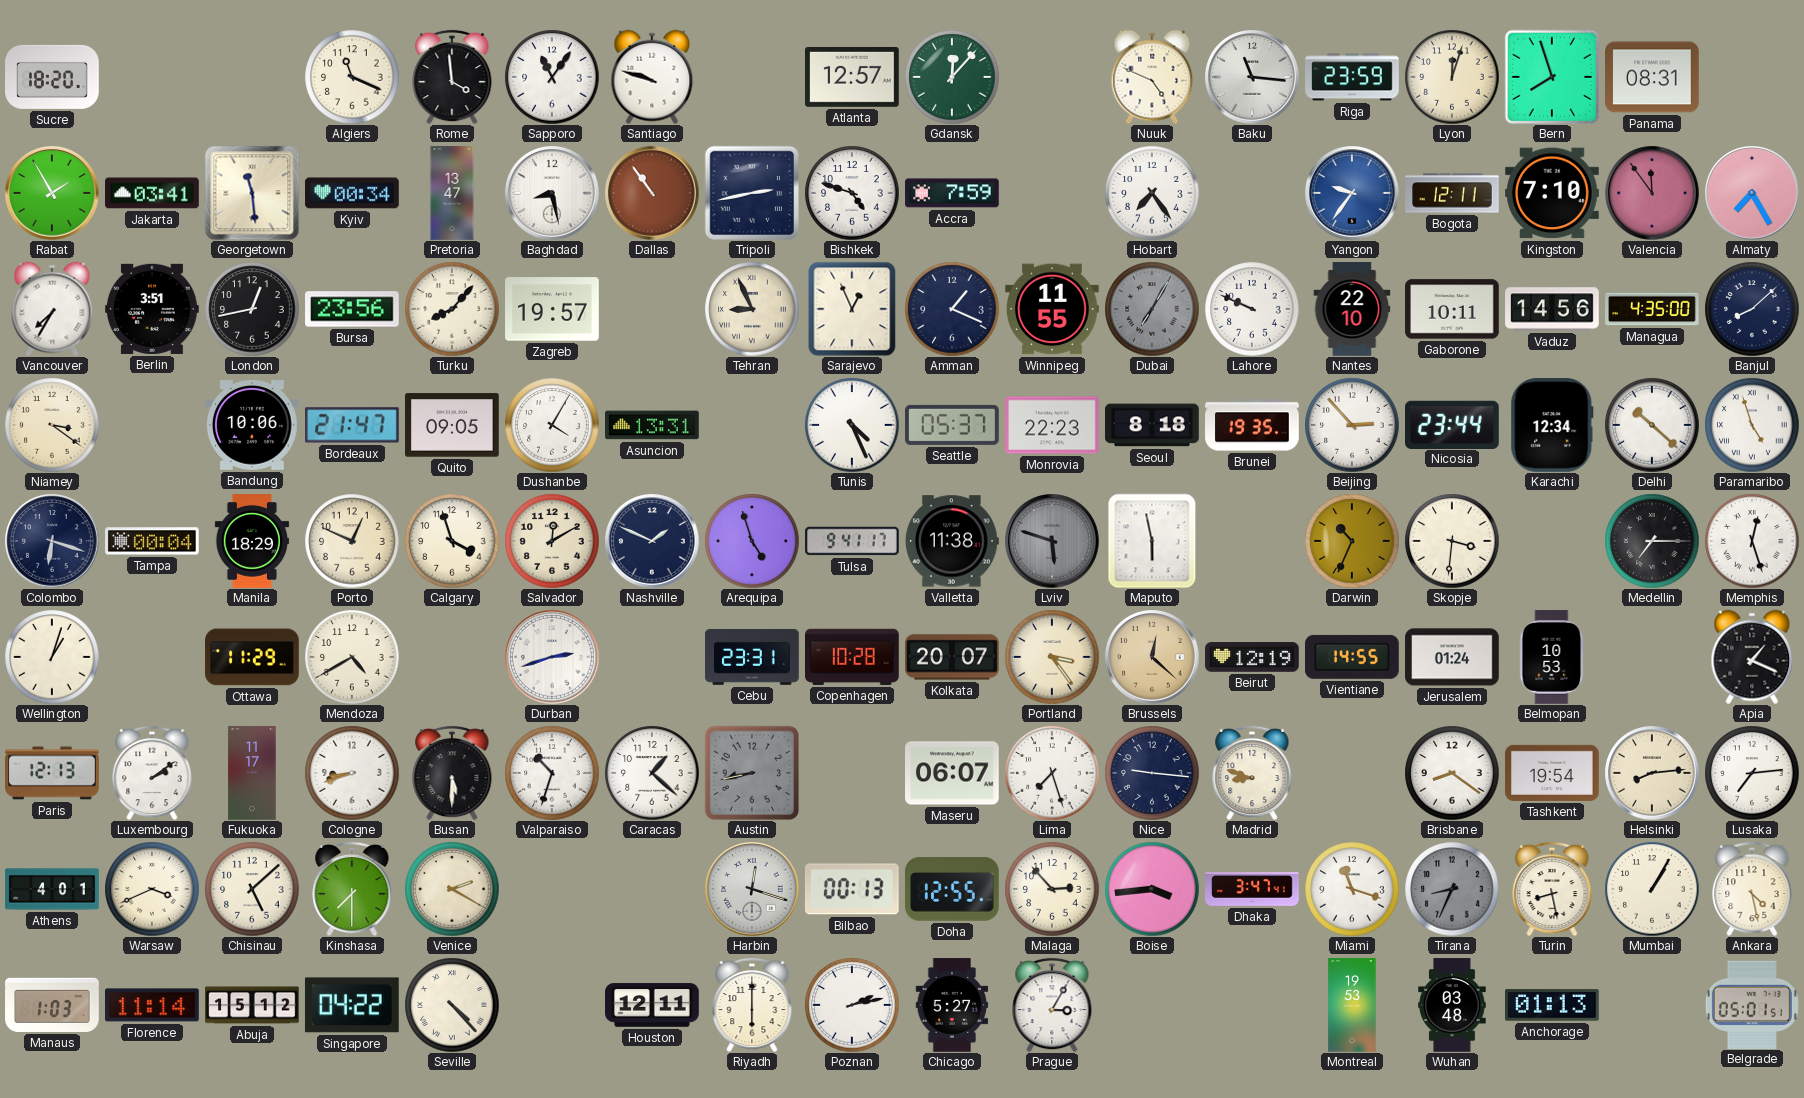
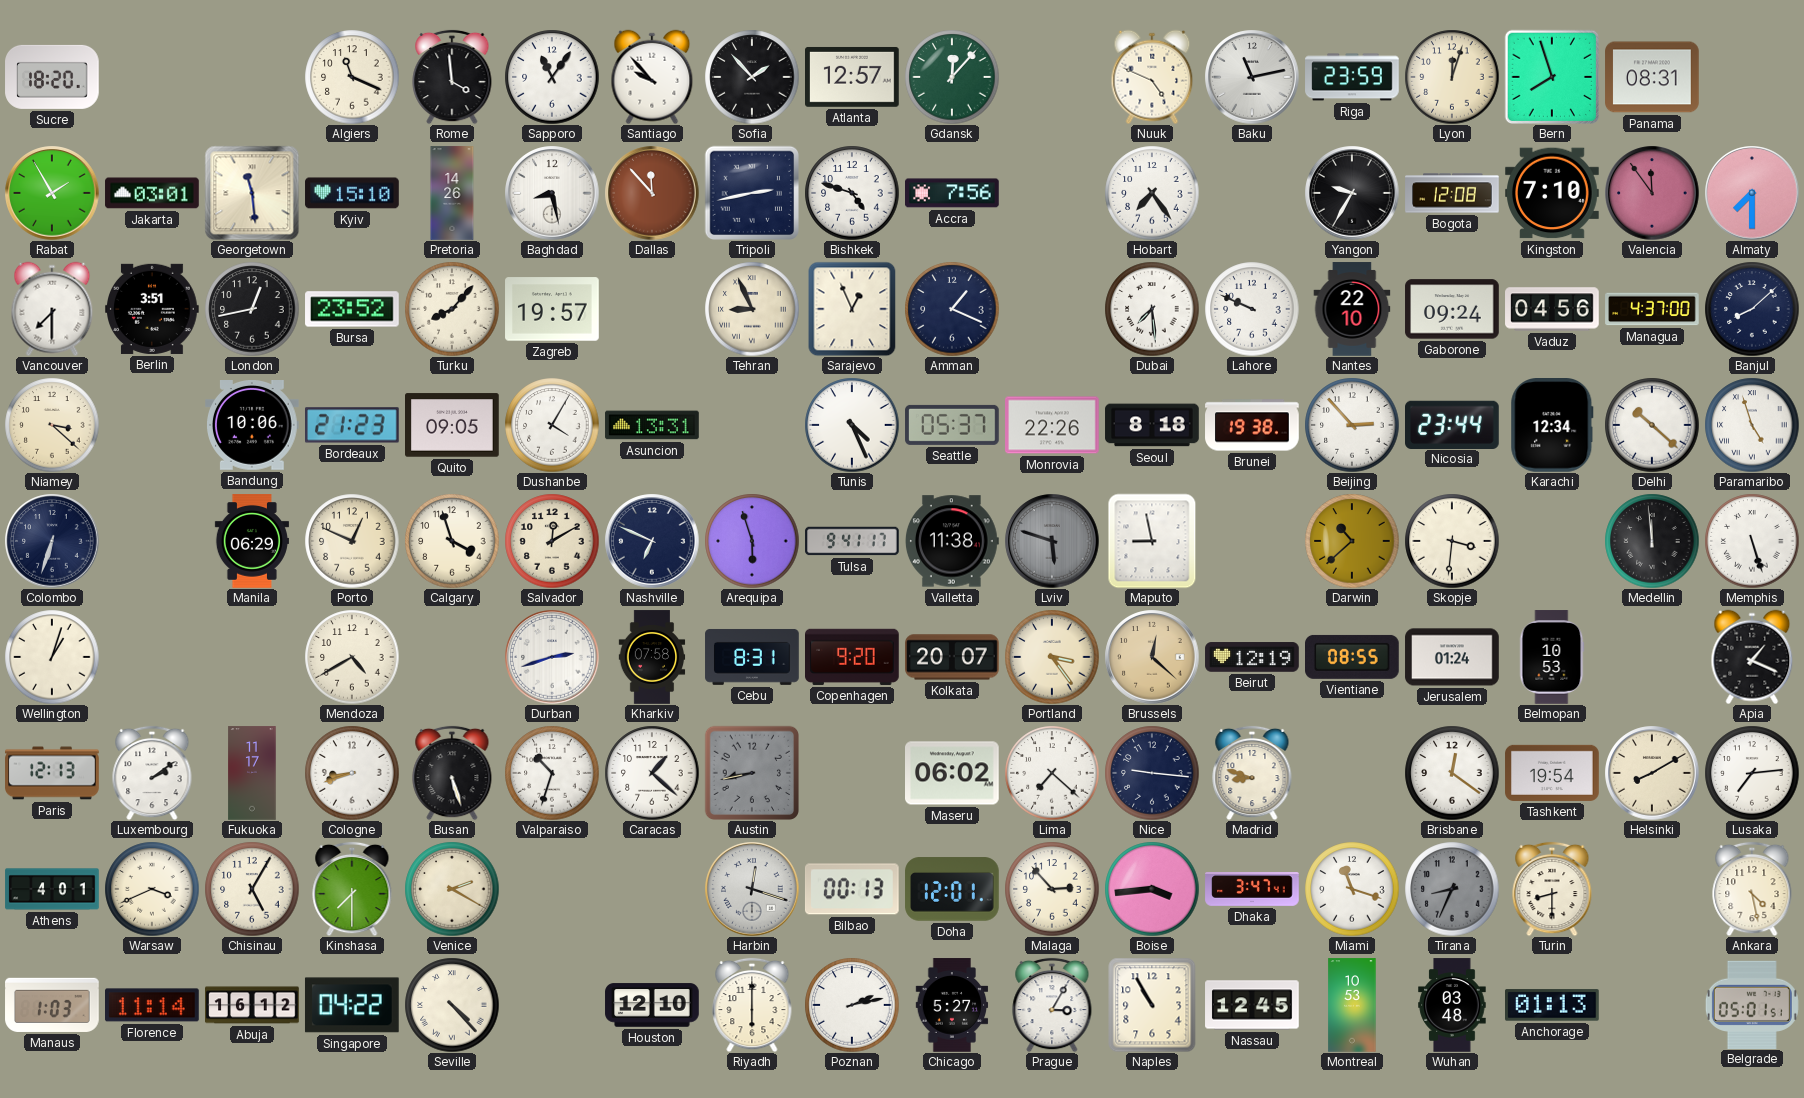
Santiago: 9:48 -> 9:53
Sofia: none -> 1:53
Baku: 11:16 -> 11:13
Jakarta: 03:41 -> 03:01
Kyiv: 00:34 -> 15:10
Pretoria: 13:47 -> 14:26
Dallas: 10:54 -> 11:53
Accra: 7:59 -> 7:56
Yangon: 9:36 -> 9:35
Yangon dial: blue -> black
Bogota: 12:11 -> 12:08
Almaty: 7:25 -> 7:30
Vancouver: 7:35 -> 7:30
Bursa: 23:56 -> 23:52
Winnipeg: 11:55 -> none
Dubai: 7:05 -> 7:29
Dubai dial: grey -> white
Gaborone: 10:11 -> 09:24
Vaduz: 14:56 -> 04:56
Managua: 4:35 -> 4:37
Niamey: 3:21 -> 3:22
Bordeaux: 21:47 -> 21:23
Monrovia: 22:23 -> 22:26
Brunei: 19:35 -> 19:38
Colombo: 6:18 -> 6:33
Tampa: 00:04 -> none
Manila: 18:29 -> 06:29
Nashville: 1:49 -> 6:49
Arequipa: 4:57 -> 5:57
Maputo: 5:58 -> 8:58
Darwin: 10:34 -> 10:38
Medellin: 7:15 -> 11:59
Memphis: 12:27 -> 5:27
Ottawa: 11:29 -> none
Kharkiv: none -> 07:58
Cebu: 23:31 -> 8:31
Copenhagen: 10:28 -> 9:20
Vientiane: 14:55 -> 08:55
Busan: 5:30 -> 5:27
Maseru: 06:07 -> 06:02
Lima: 7:27 -> 7:22
Brisbane: 8:21 -> 12:21
Helsinki: 8:14 -> 8:10
Chisinau: 5:08 -> 5:05
Doha: 12:55 -> 12:01
Turin: 8:28 -> 8:30
Mumbai: 1:05 -> none
Abuja: 15:12 -> 16:12
Houston: 12:11 -> 12:10
Naples: none -> 10:55
Nassau: none -> 12:45
Montreal: 19:53 -> 10:53
